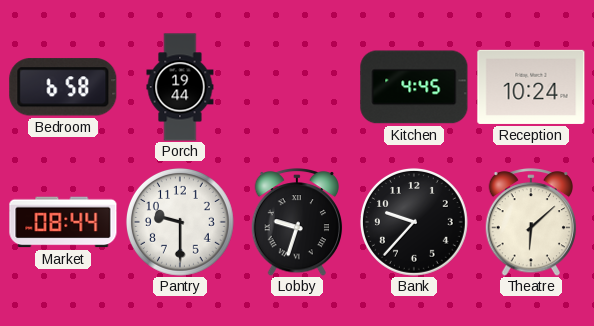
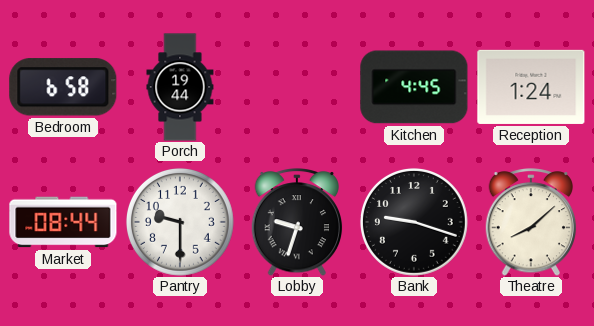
Reception: 10:24 -> 1:24
Bank: 9:37 -> 9:18
Theatre: 6:08 -> 8:08
